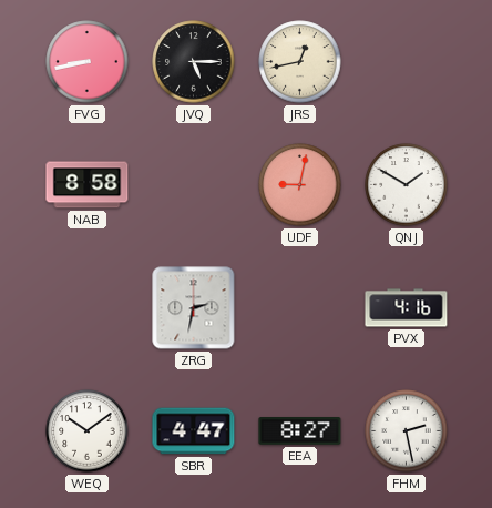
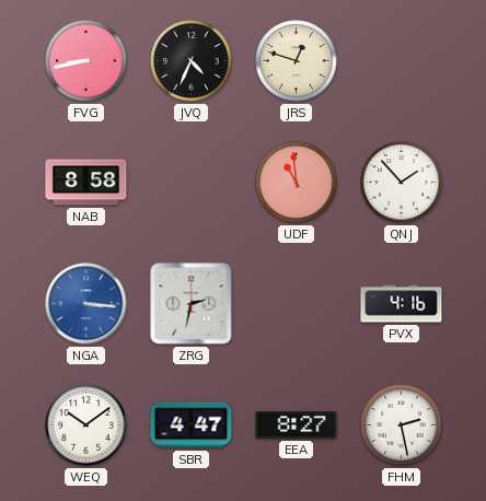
JVQ: 5:15 -> 4:34
JRS: 12:43 -> 12:48
UDF: 9:02 -> 10:59
QNJ: 1:50 -> 1:53
NGA: none -> 3:16
